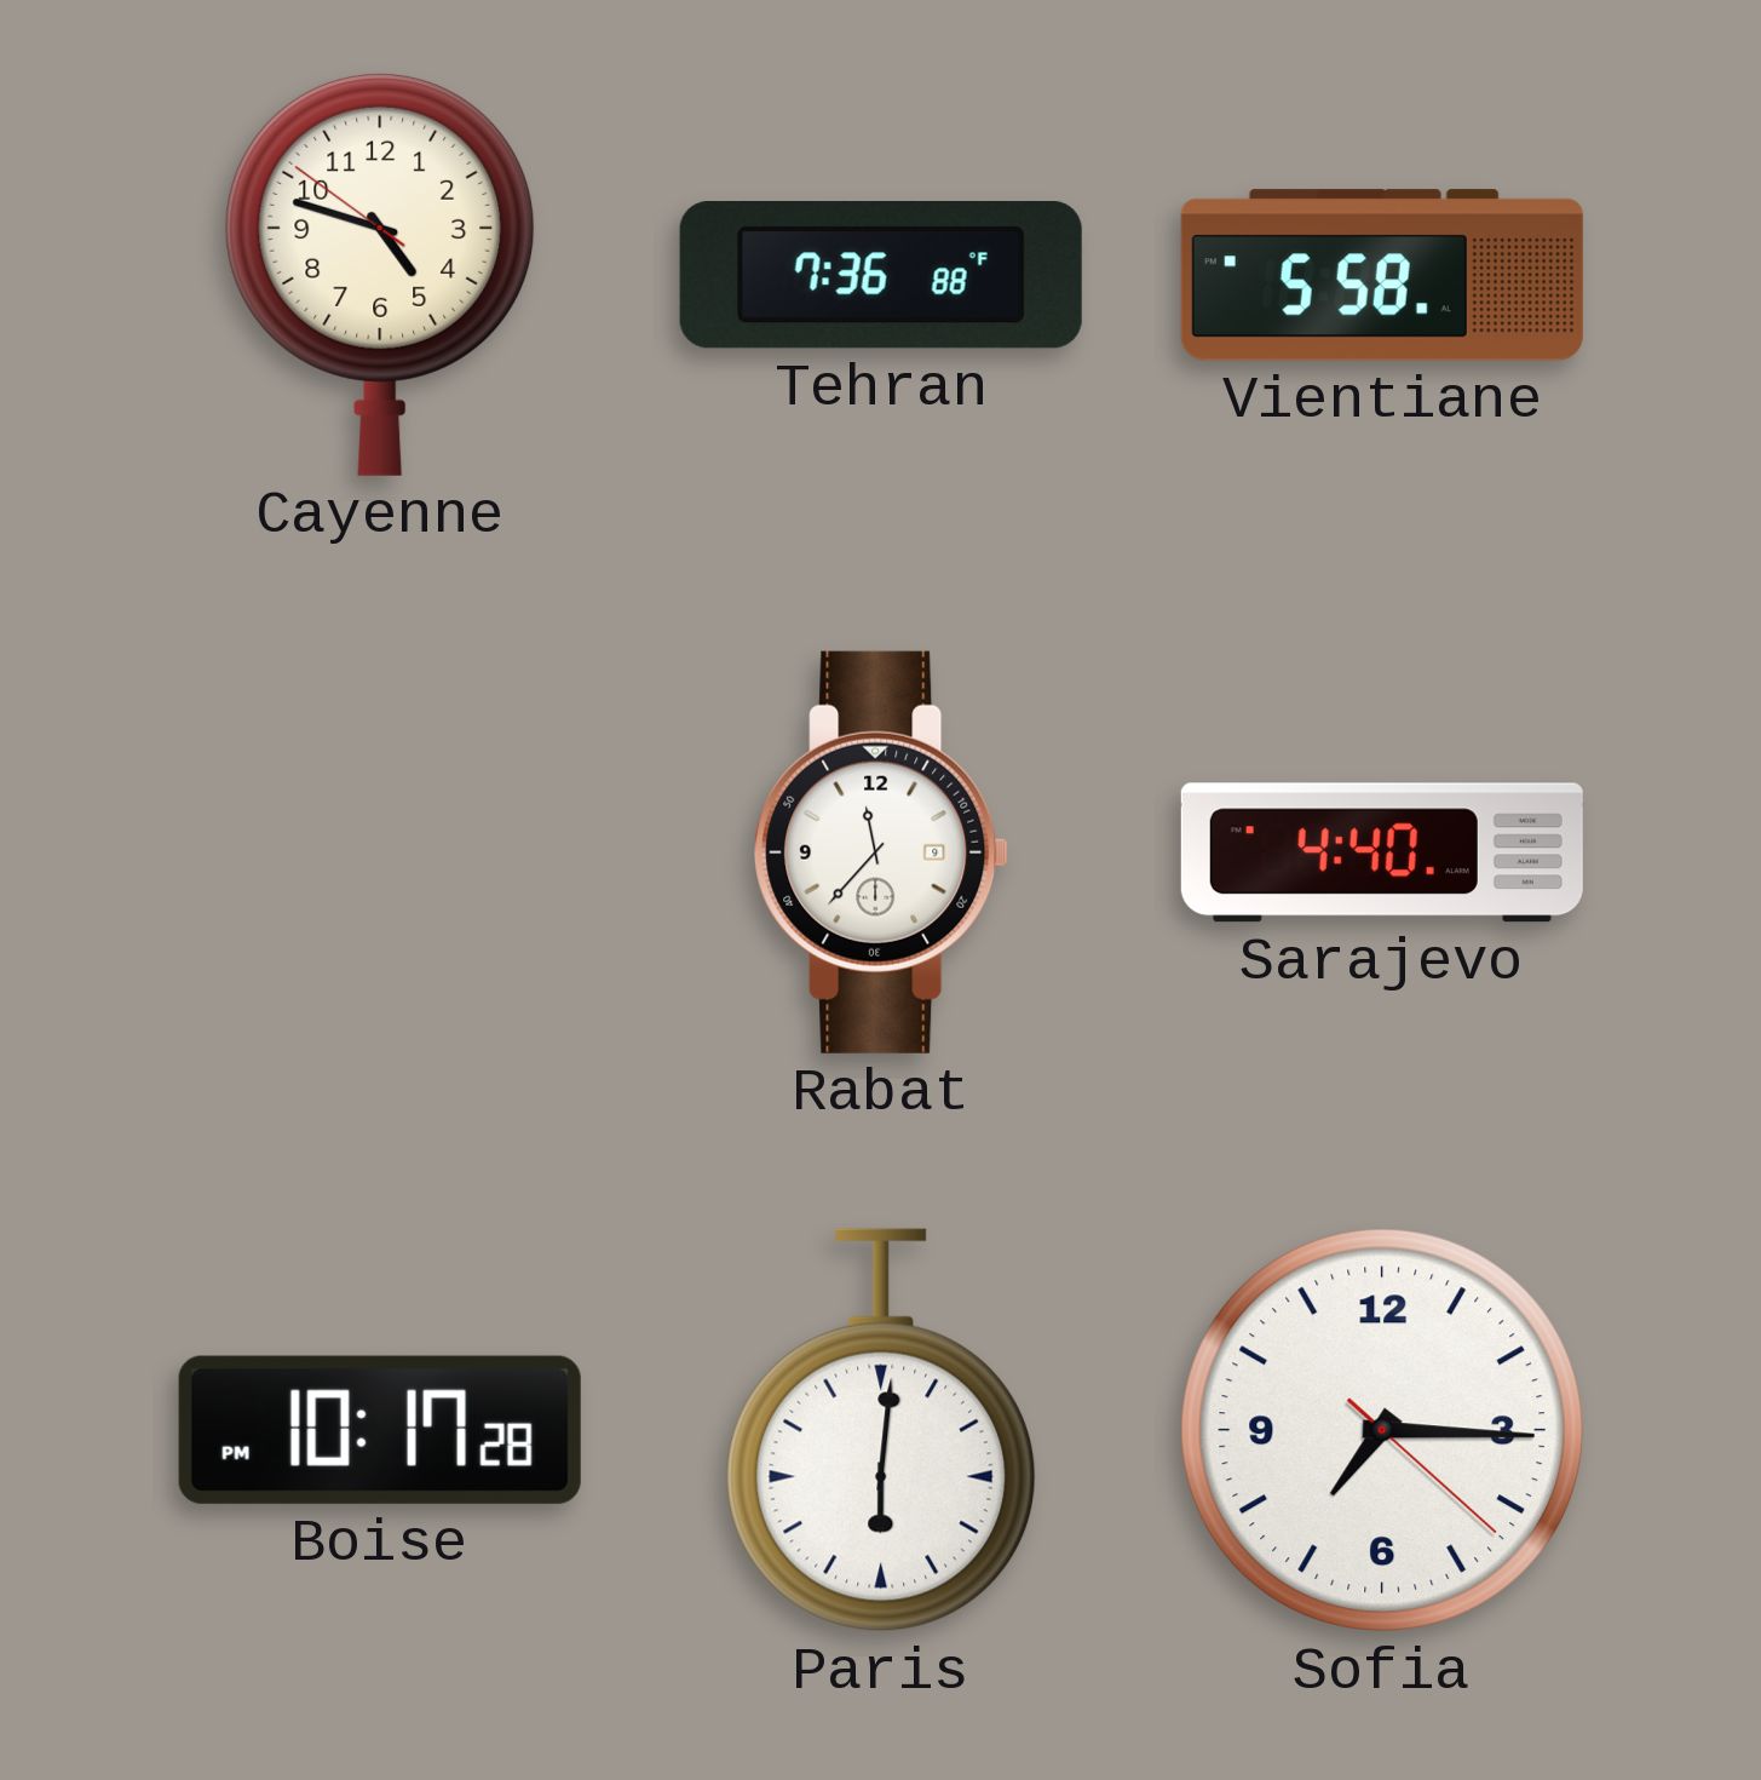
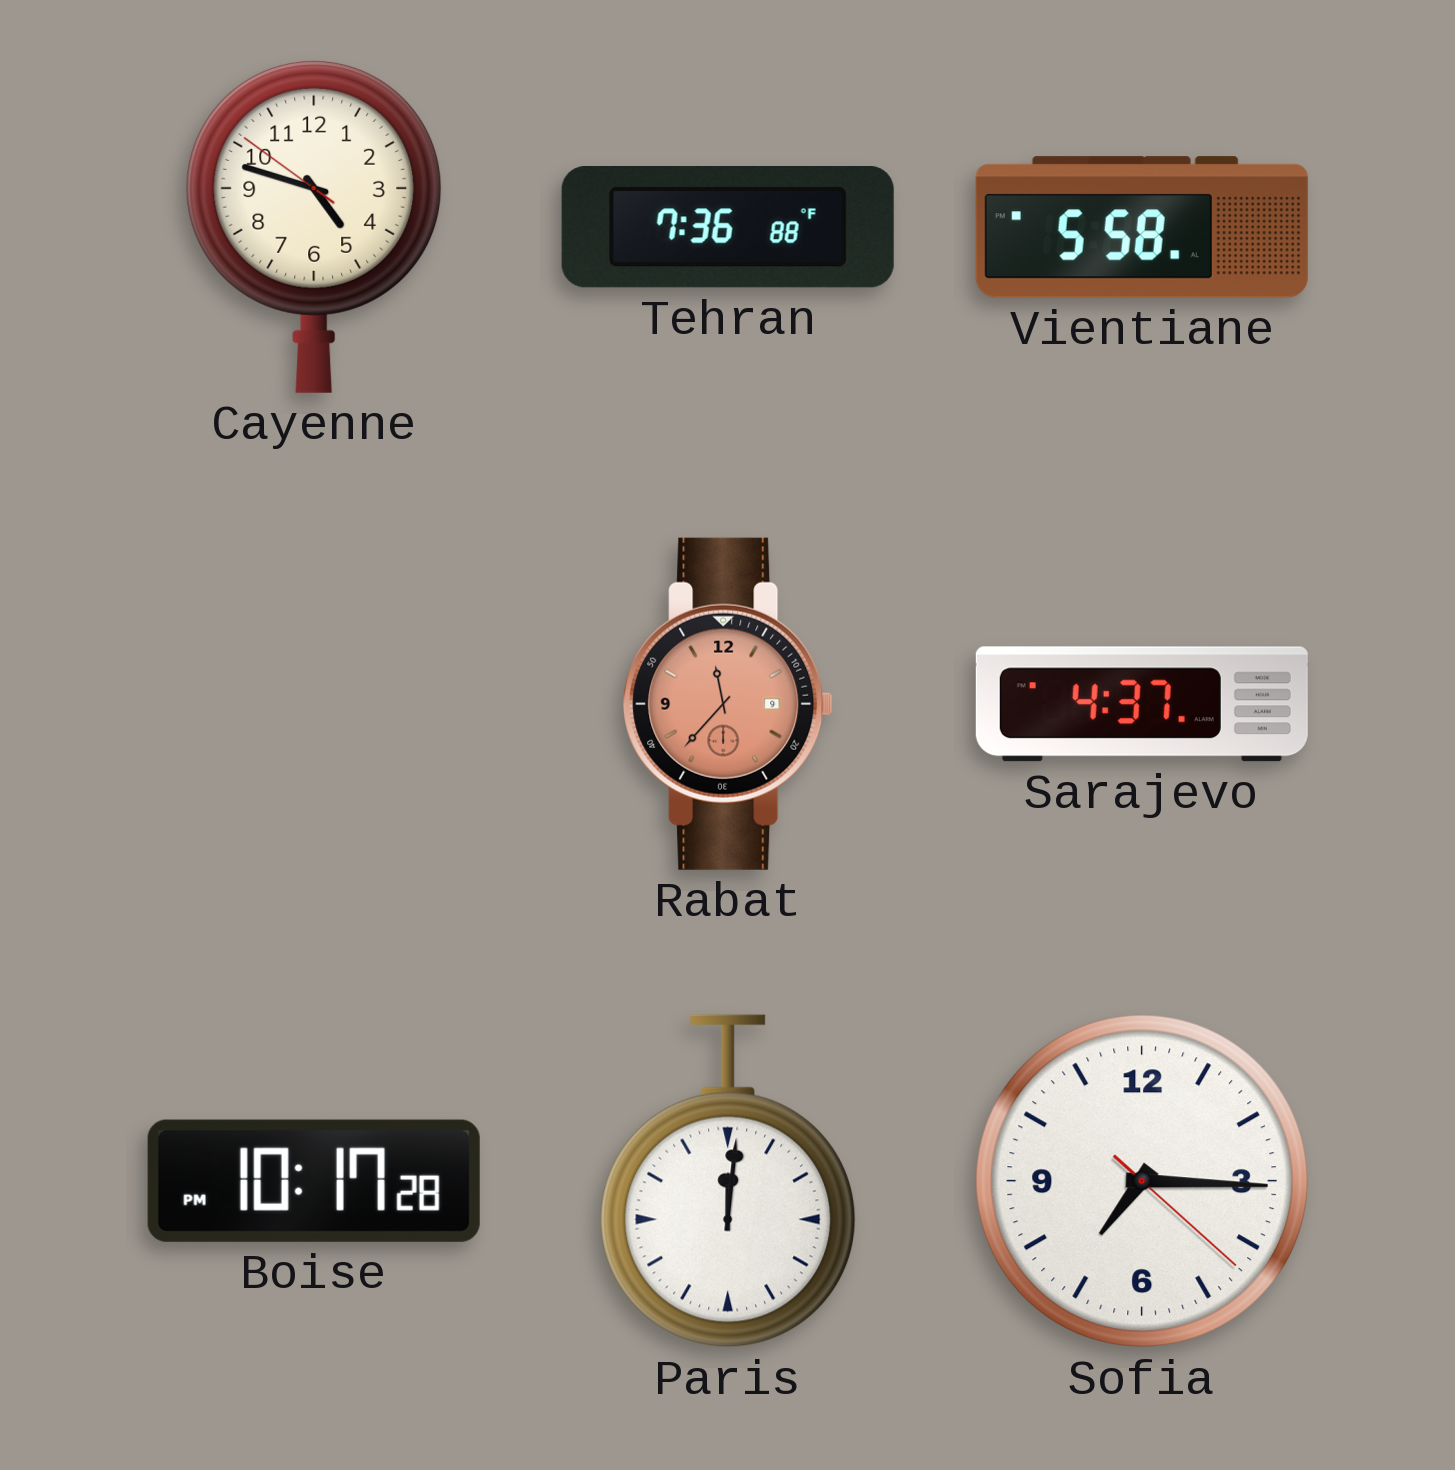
Rabat dial: white -> salmon
Sarajevo: 4:40 -> 4:37
Paris: 6:01 -> 12:01
